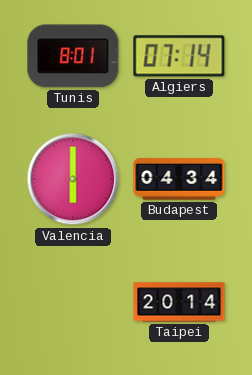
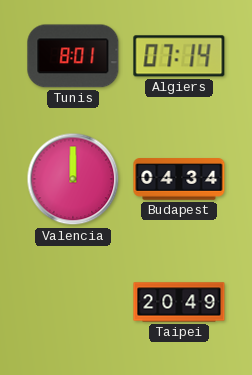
Valencia: 6:00 -> 12:00
Taipei: 20:14 -> 20:49
